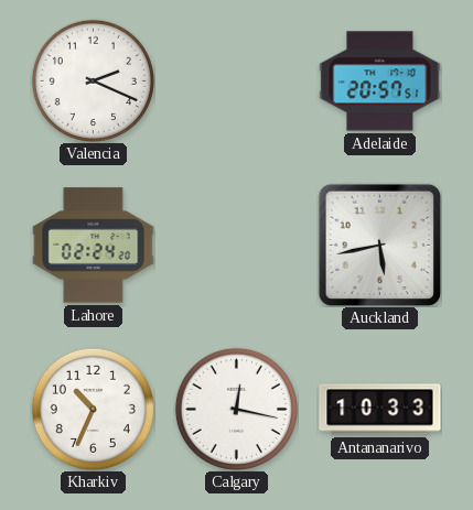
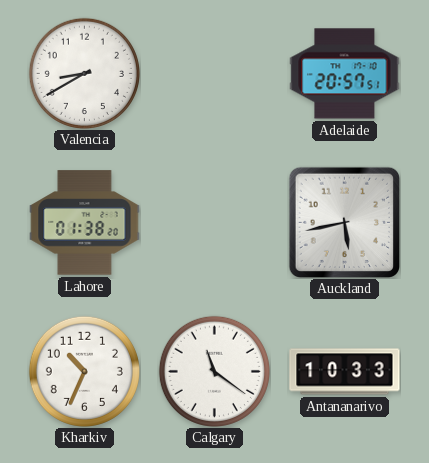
Valencia: 2:19 -> 8:40
Lahore: 02:24 -> 01:38
Calgary: 12:17 -> 11:21
